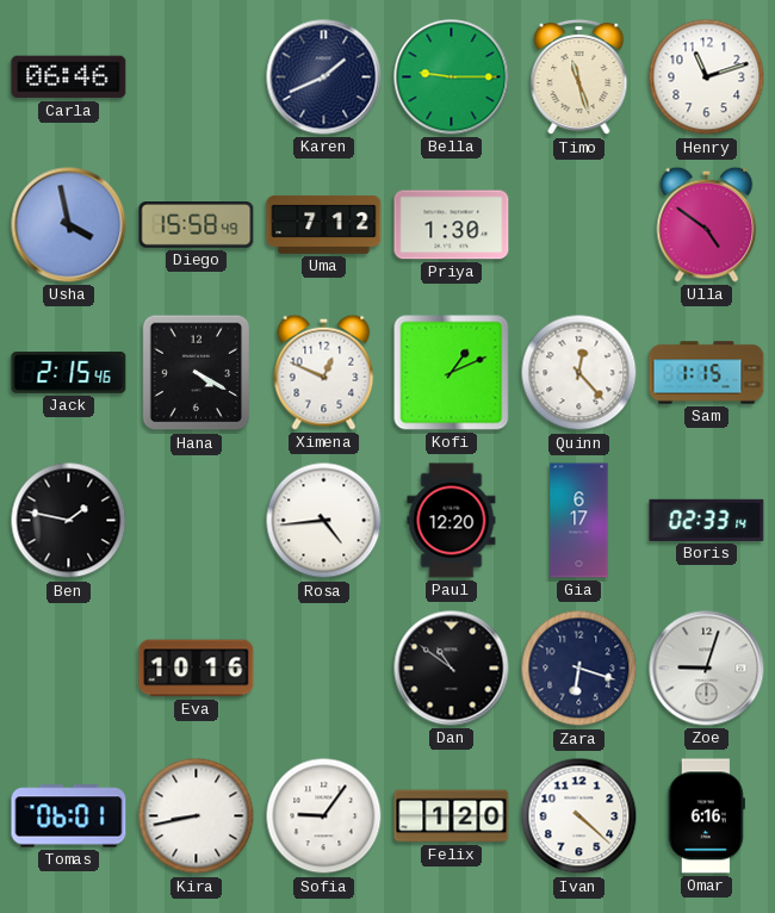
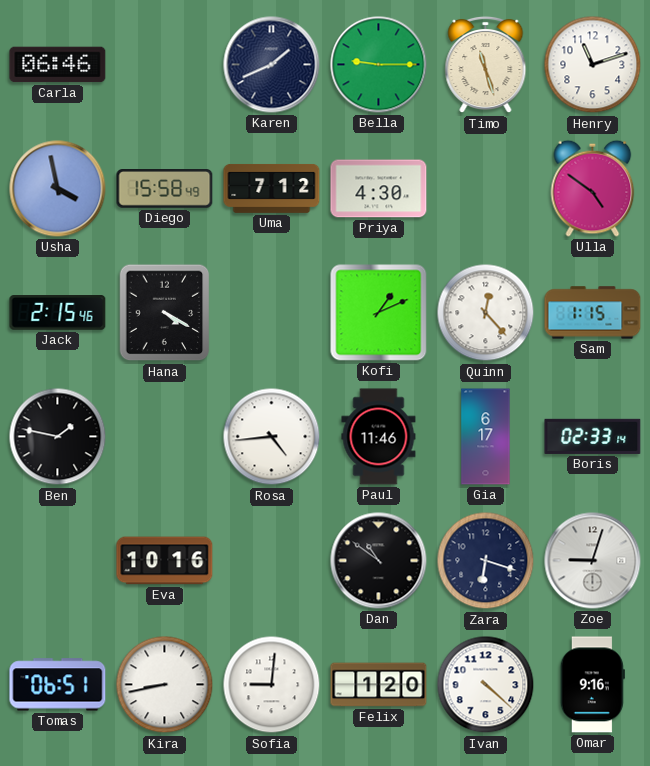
Priya: 1:30 -> 4:30
Ximena: 12:49 -> none
Paul: 12:20 -> 11:46
Tomas: 06:01 -> 06:51
Sofia: 9:06 -> 9:01
Omar: 6:16 -> 9:16
